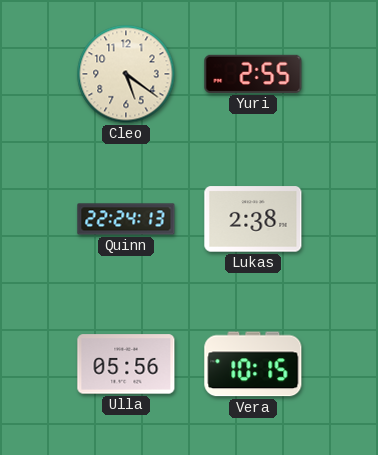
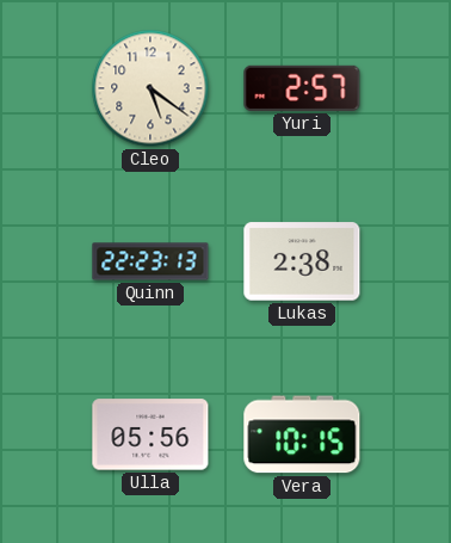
Yuri: 2:55 -> 2:57
Quinn: 22:24 -> 22:23
